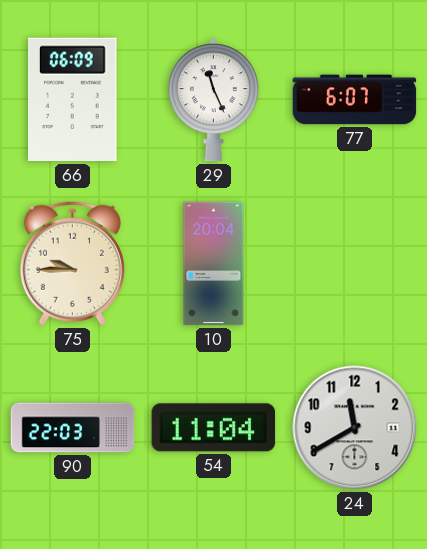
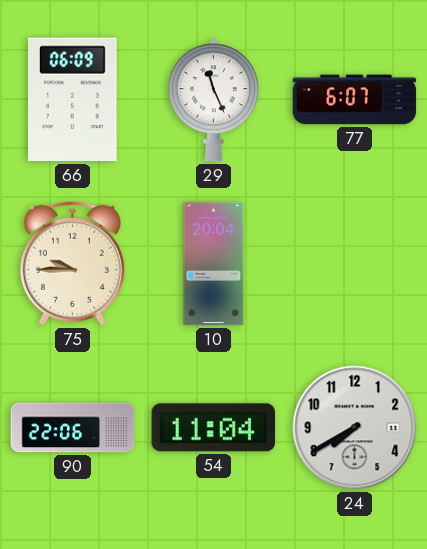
90: 22:03 -> 22:06
24: 11:40 -> 7:40
